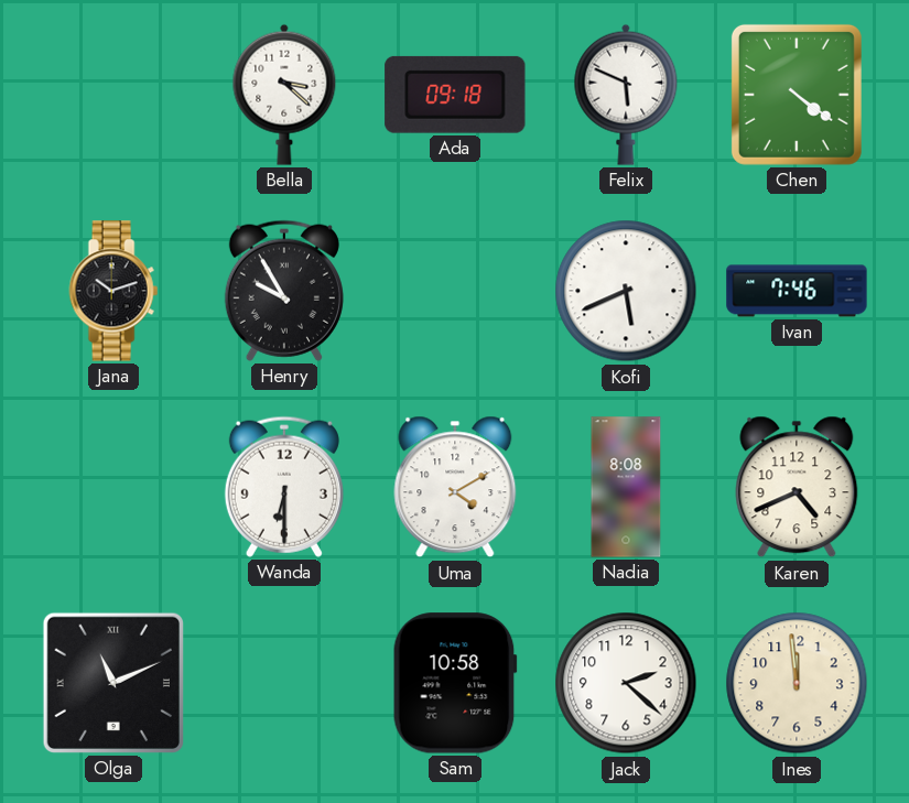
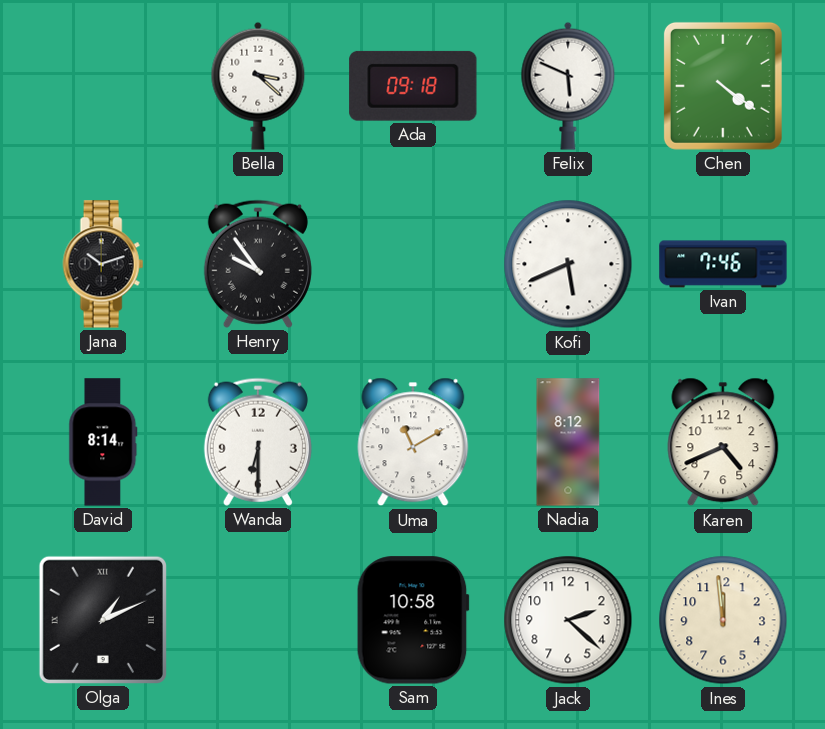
Henry: 9:55 -> 9:54
David: none -> 8:14
Uma: 4:10 -> 11:10
Nadia: 8:08 -> 8:12
Olga: 11:11 -> 1:11
